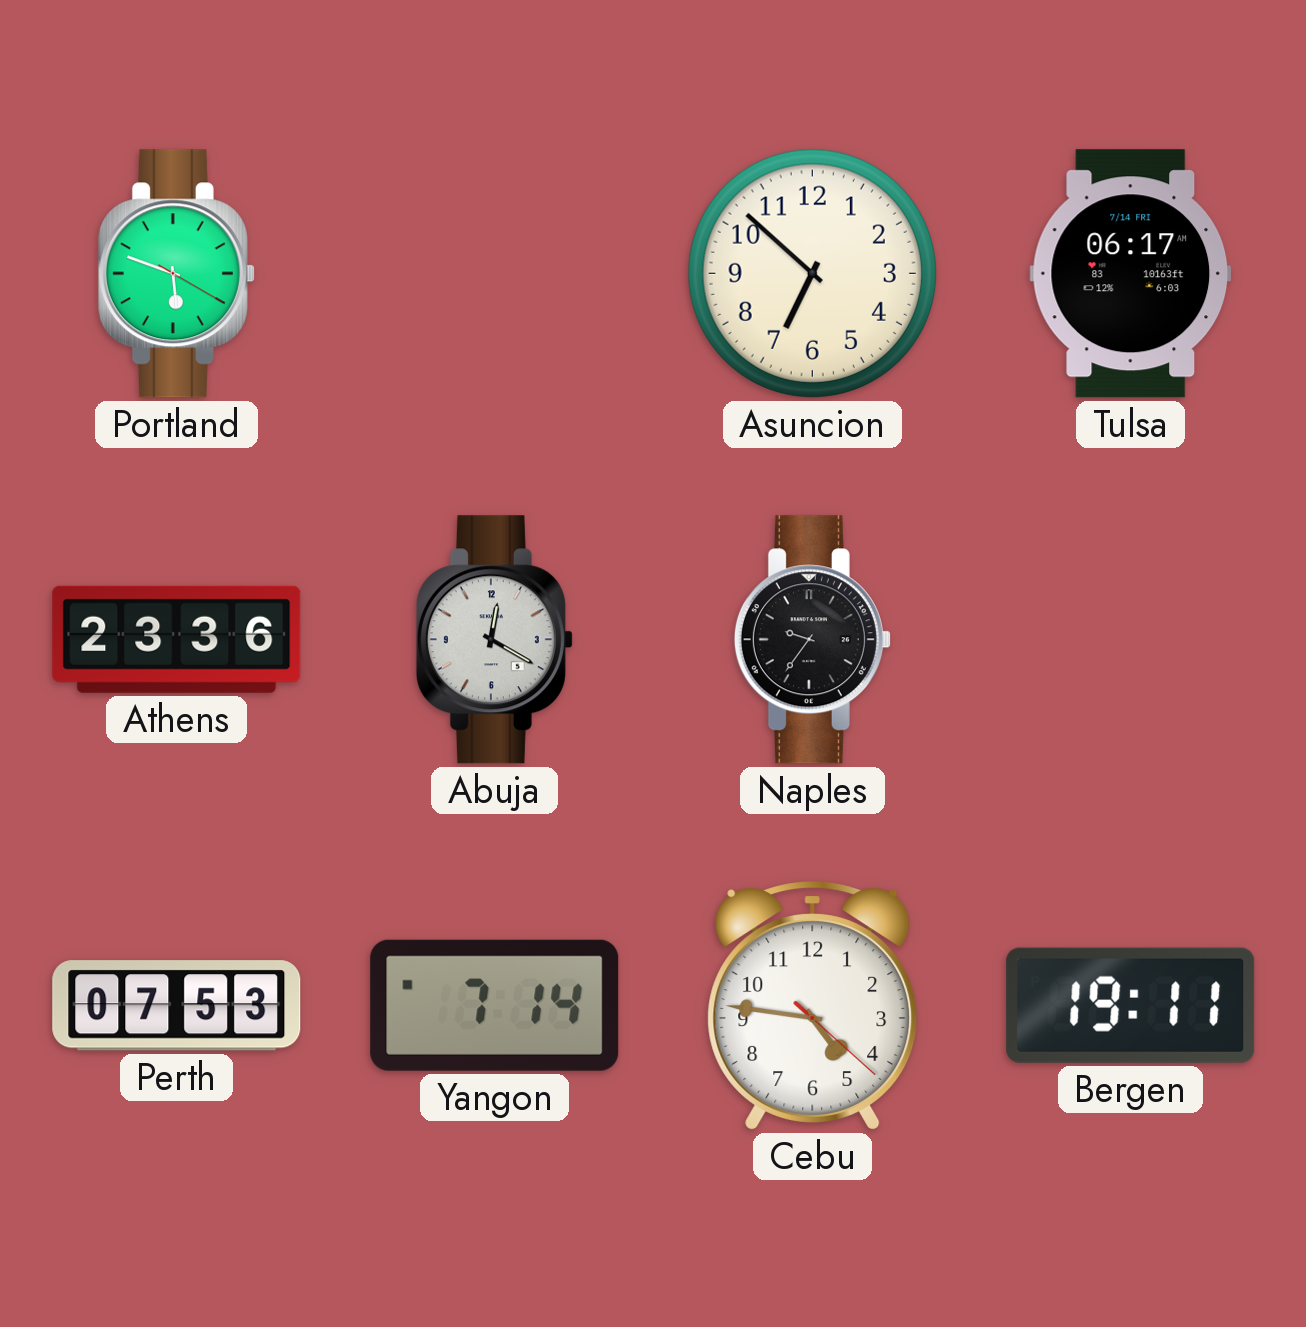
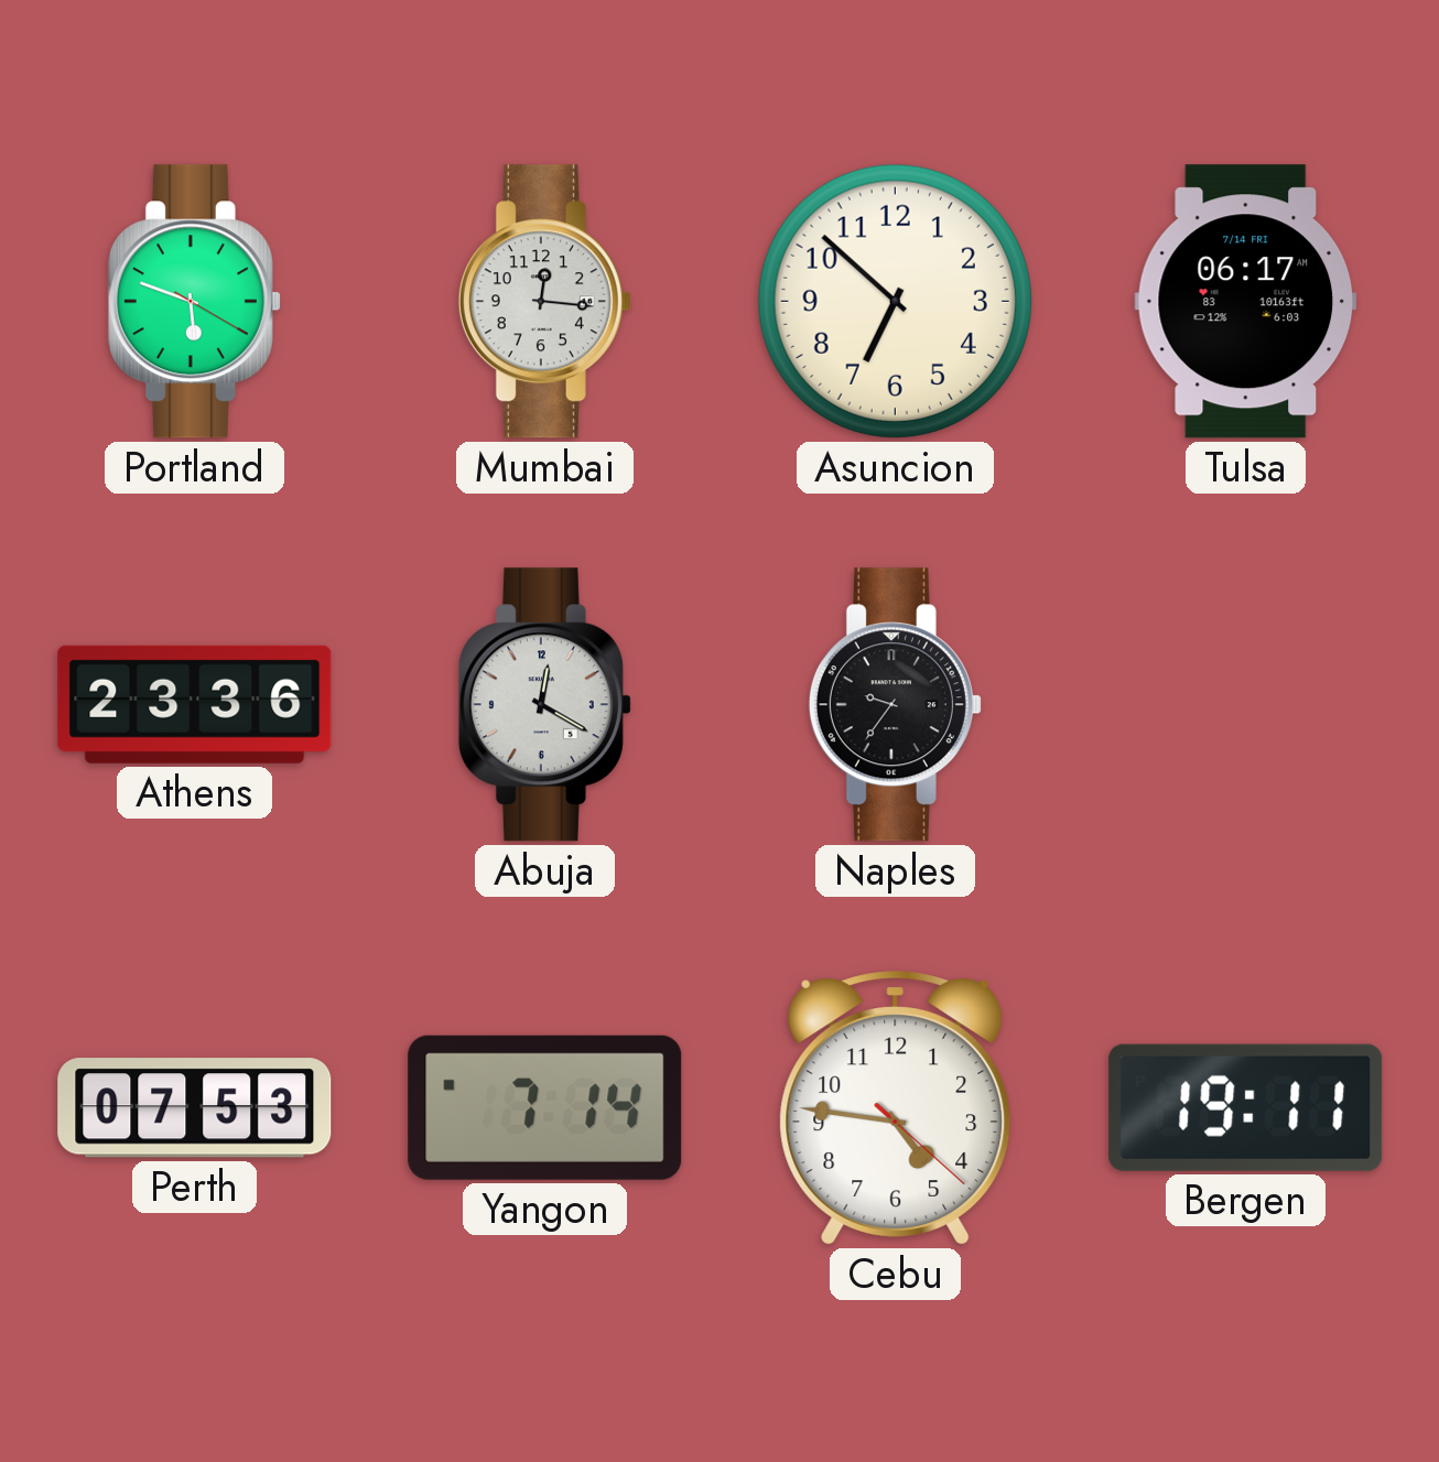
Mumbai: none -> 12:16
